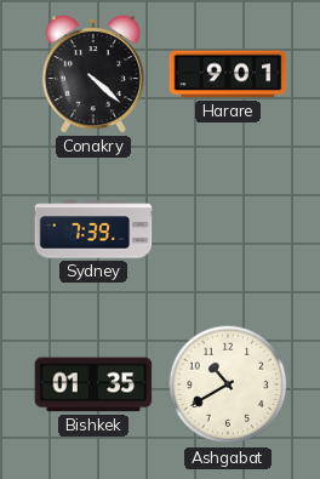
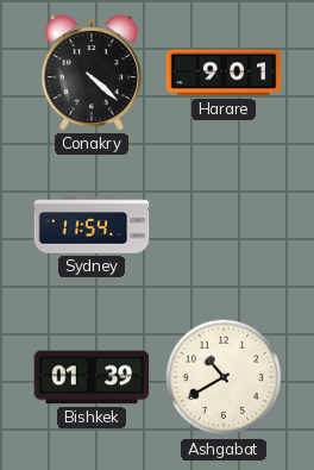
Sydney: 7:39 -> 11:54
Bishkek: 01:35 -> 01:39
